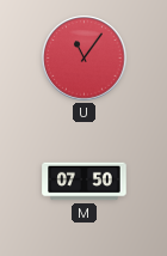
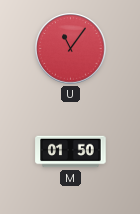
M: 07:50 -> 01:50
